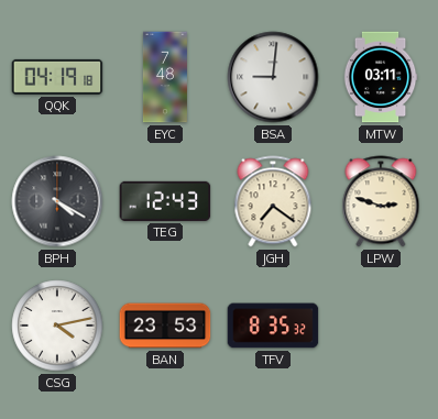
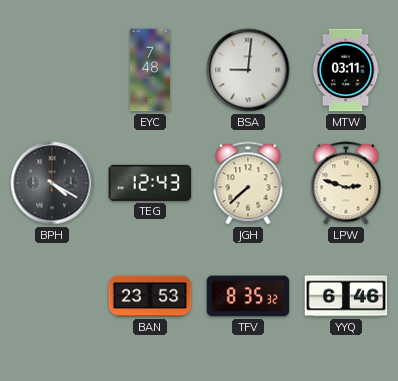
QQK: 04:19 -> none
JGH: 7:21 -> 7:38
CSG: 4:13 -> none
YYQ: none -> 6:46
